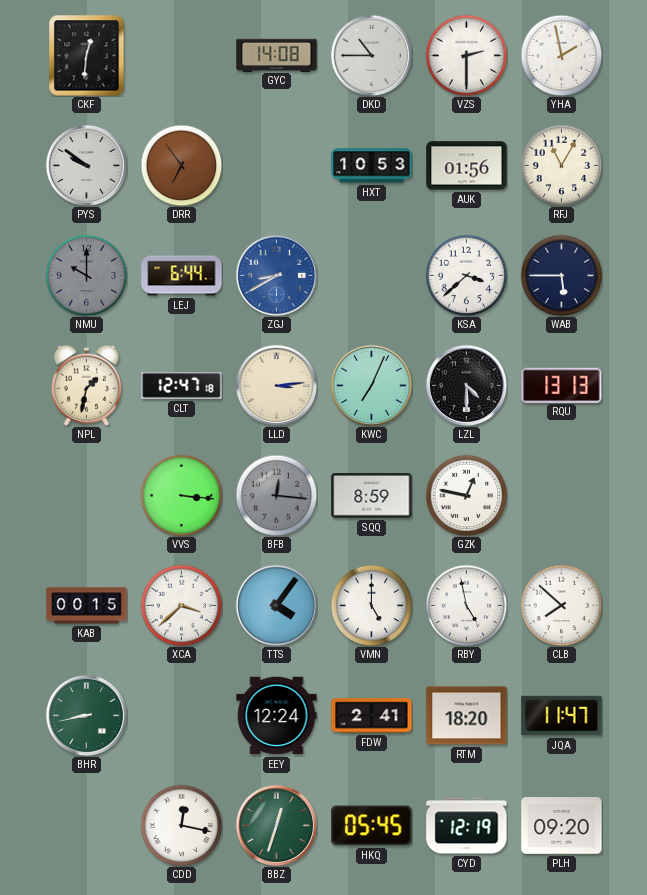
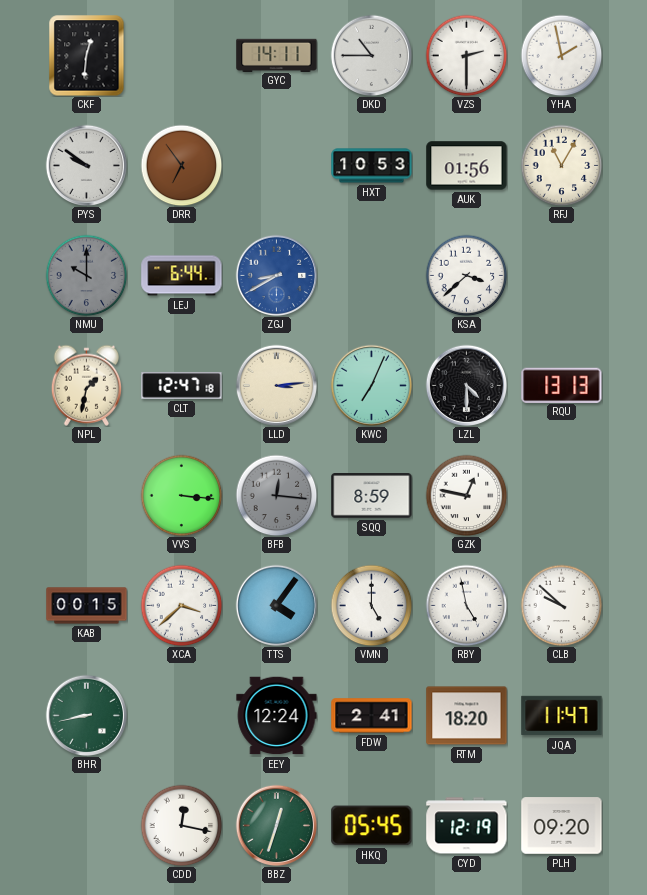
GYC: 14:08 -> 14:11
WAB: 5:45 -> none
CLB: 7:52 -> 9:52
